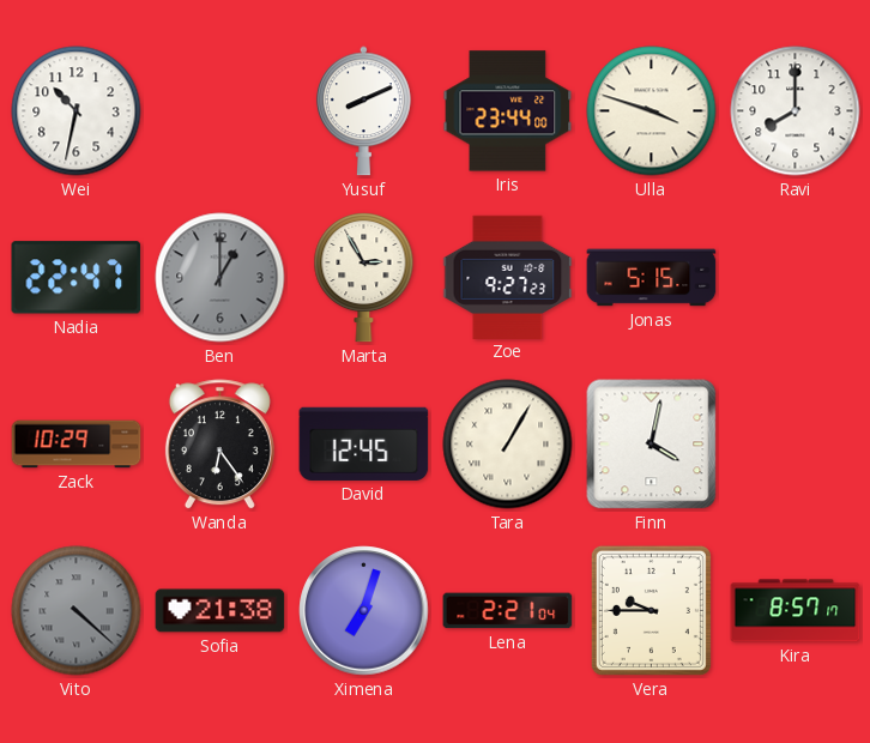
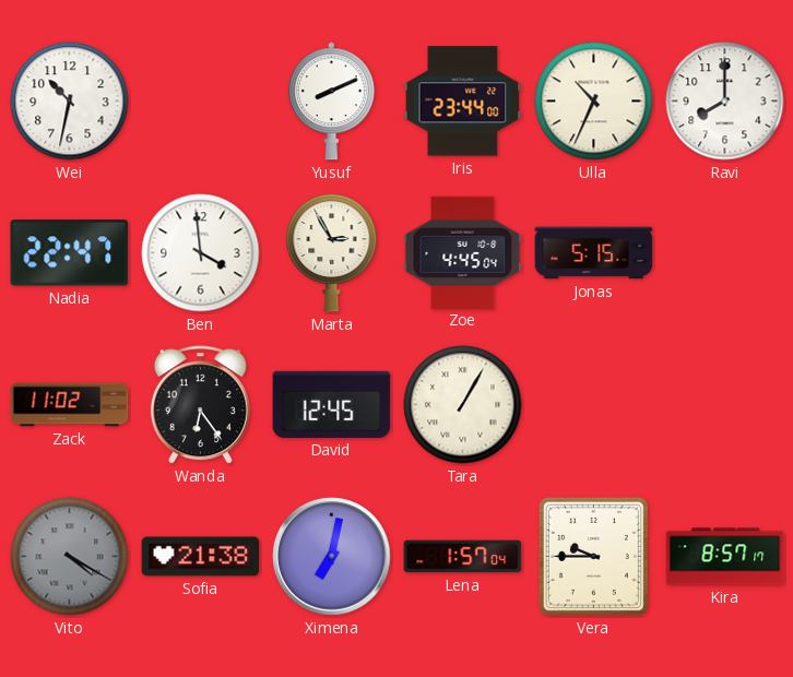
Ulla: 3:48 -> 10:34
Ben: 1:00 -> 3:59
Ben dial: grey -> white
Zoe: 9:27 -> 4:45
Zack: 10:29 -> 11:02
Finn: 4:02 -> none
Vito: 4:22 -> 4:20
Ximena: 7:03 -> 7:02
Lena: 2:21 -> 1:57
